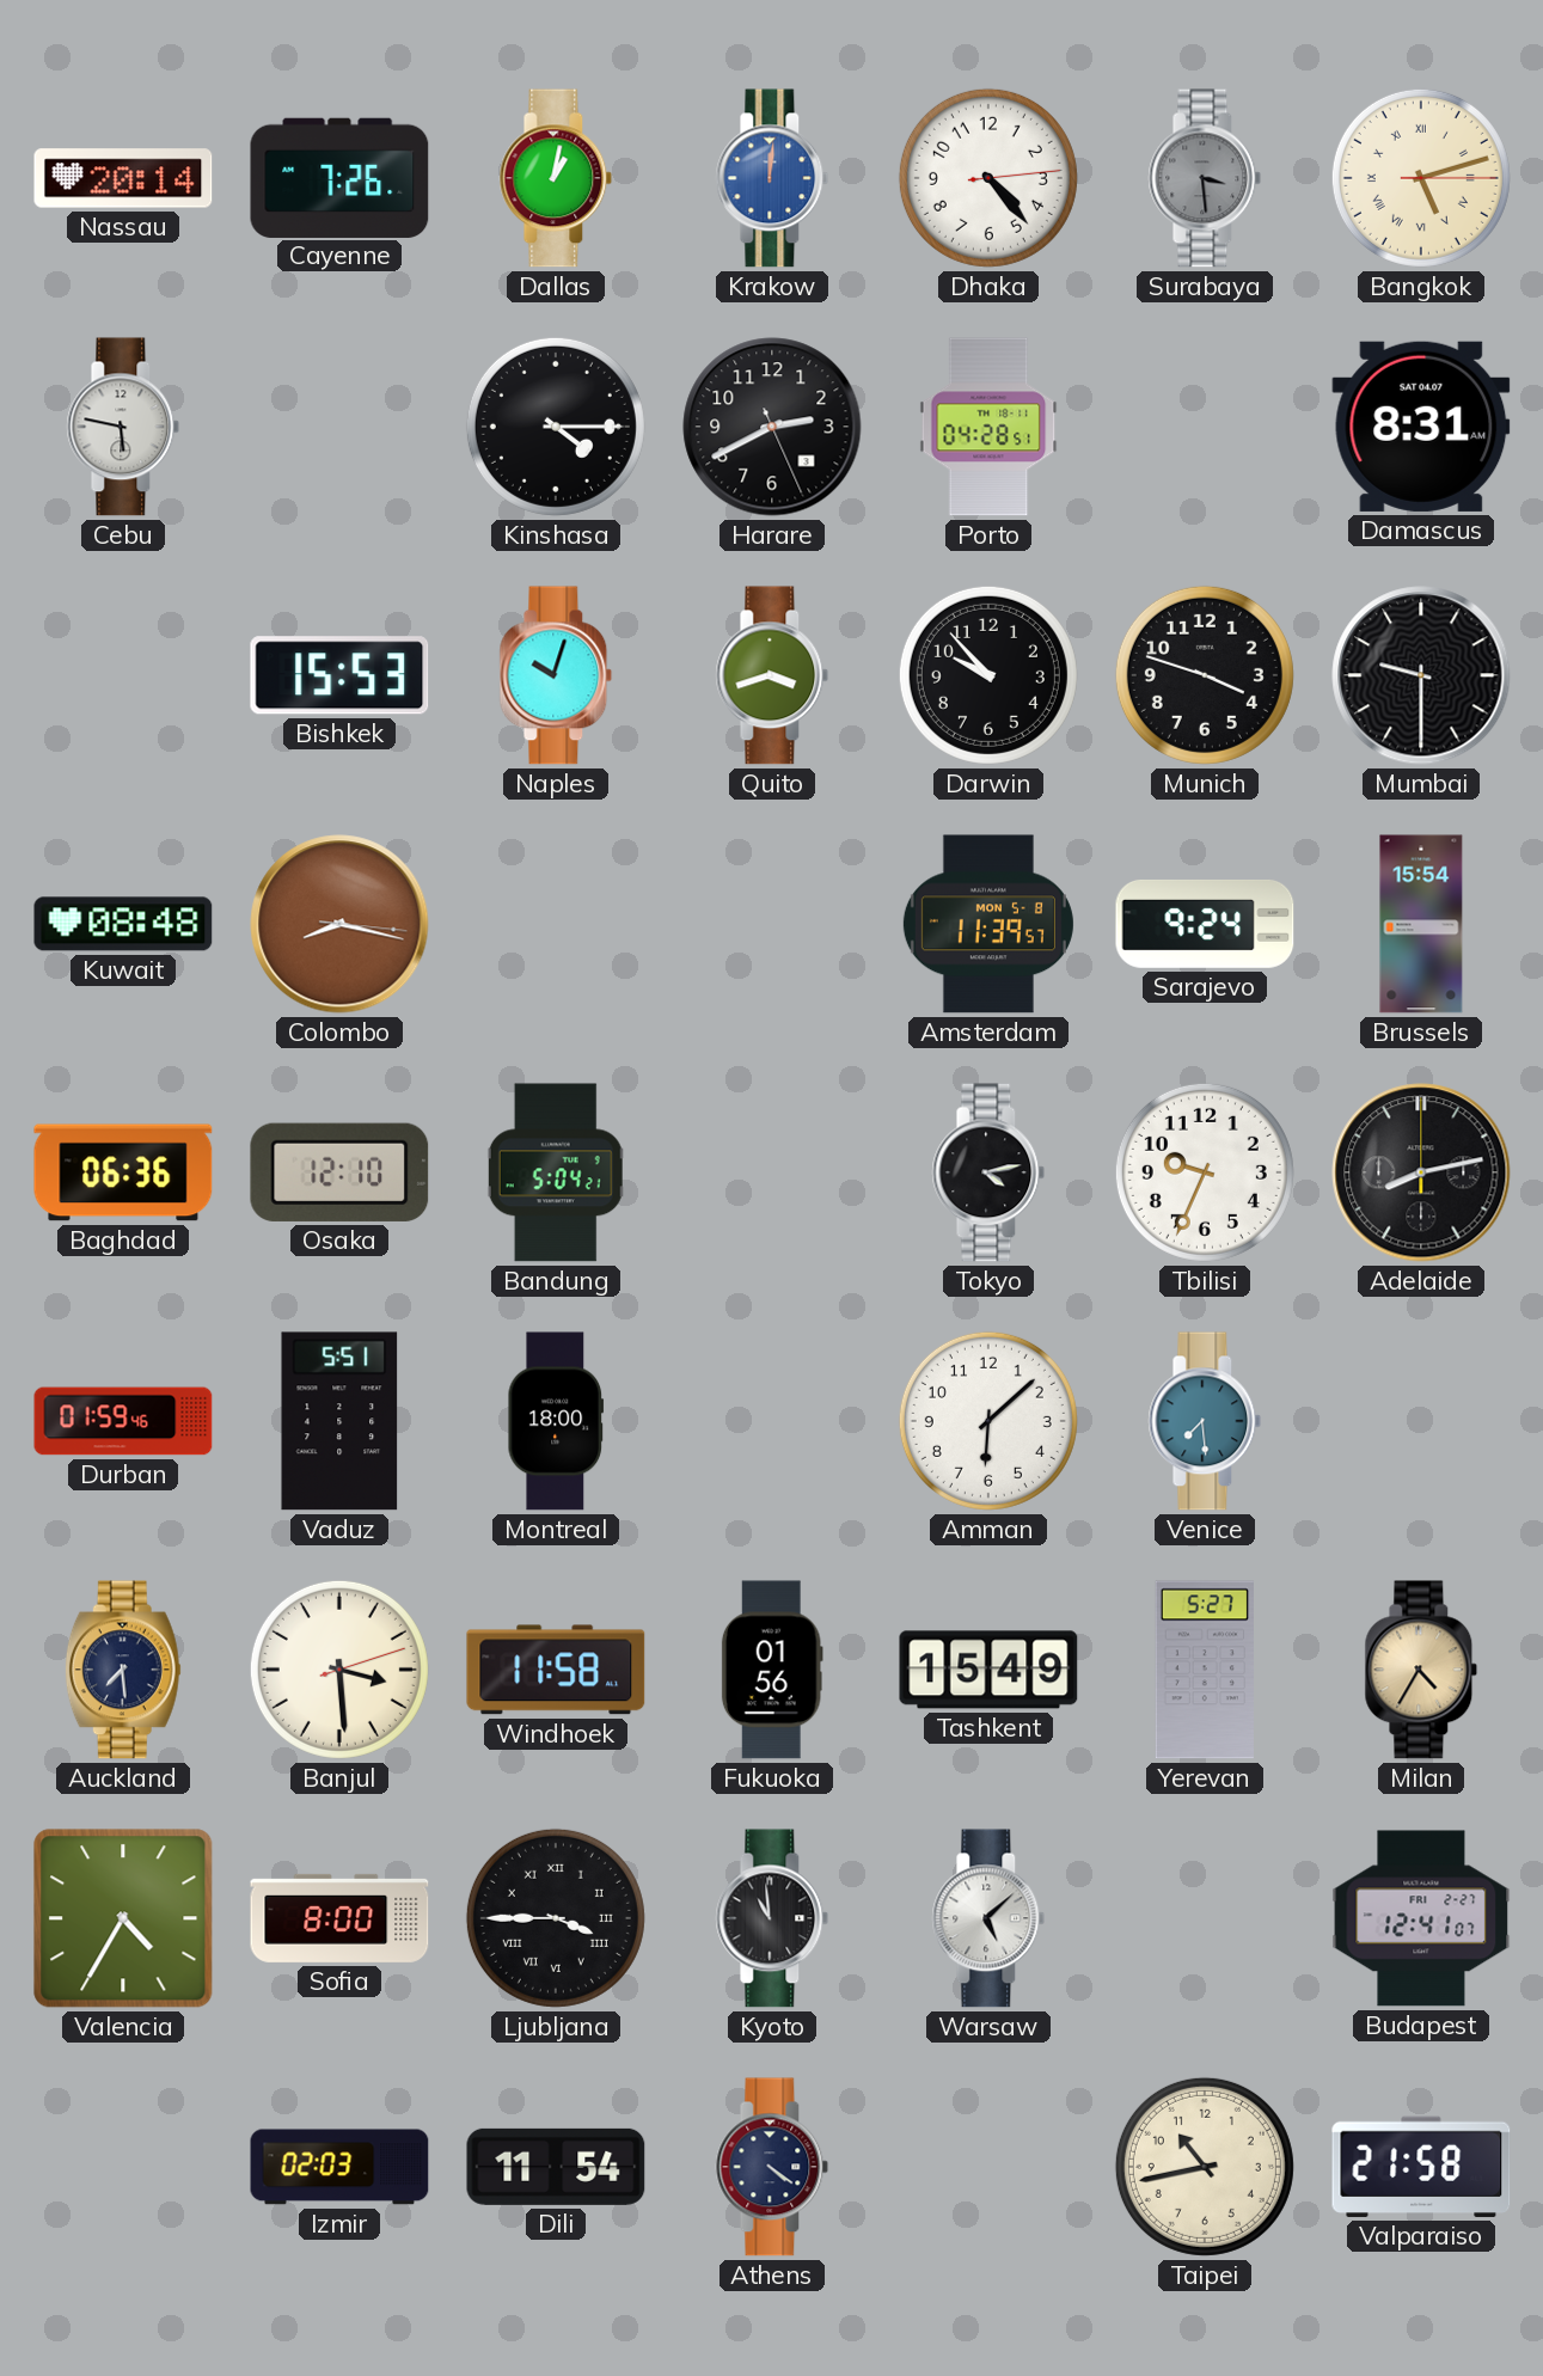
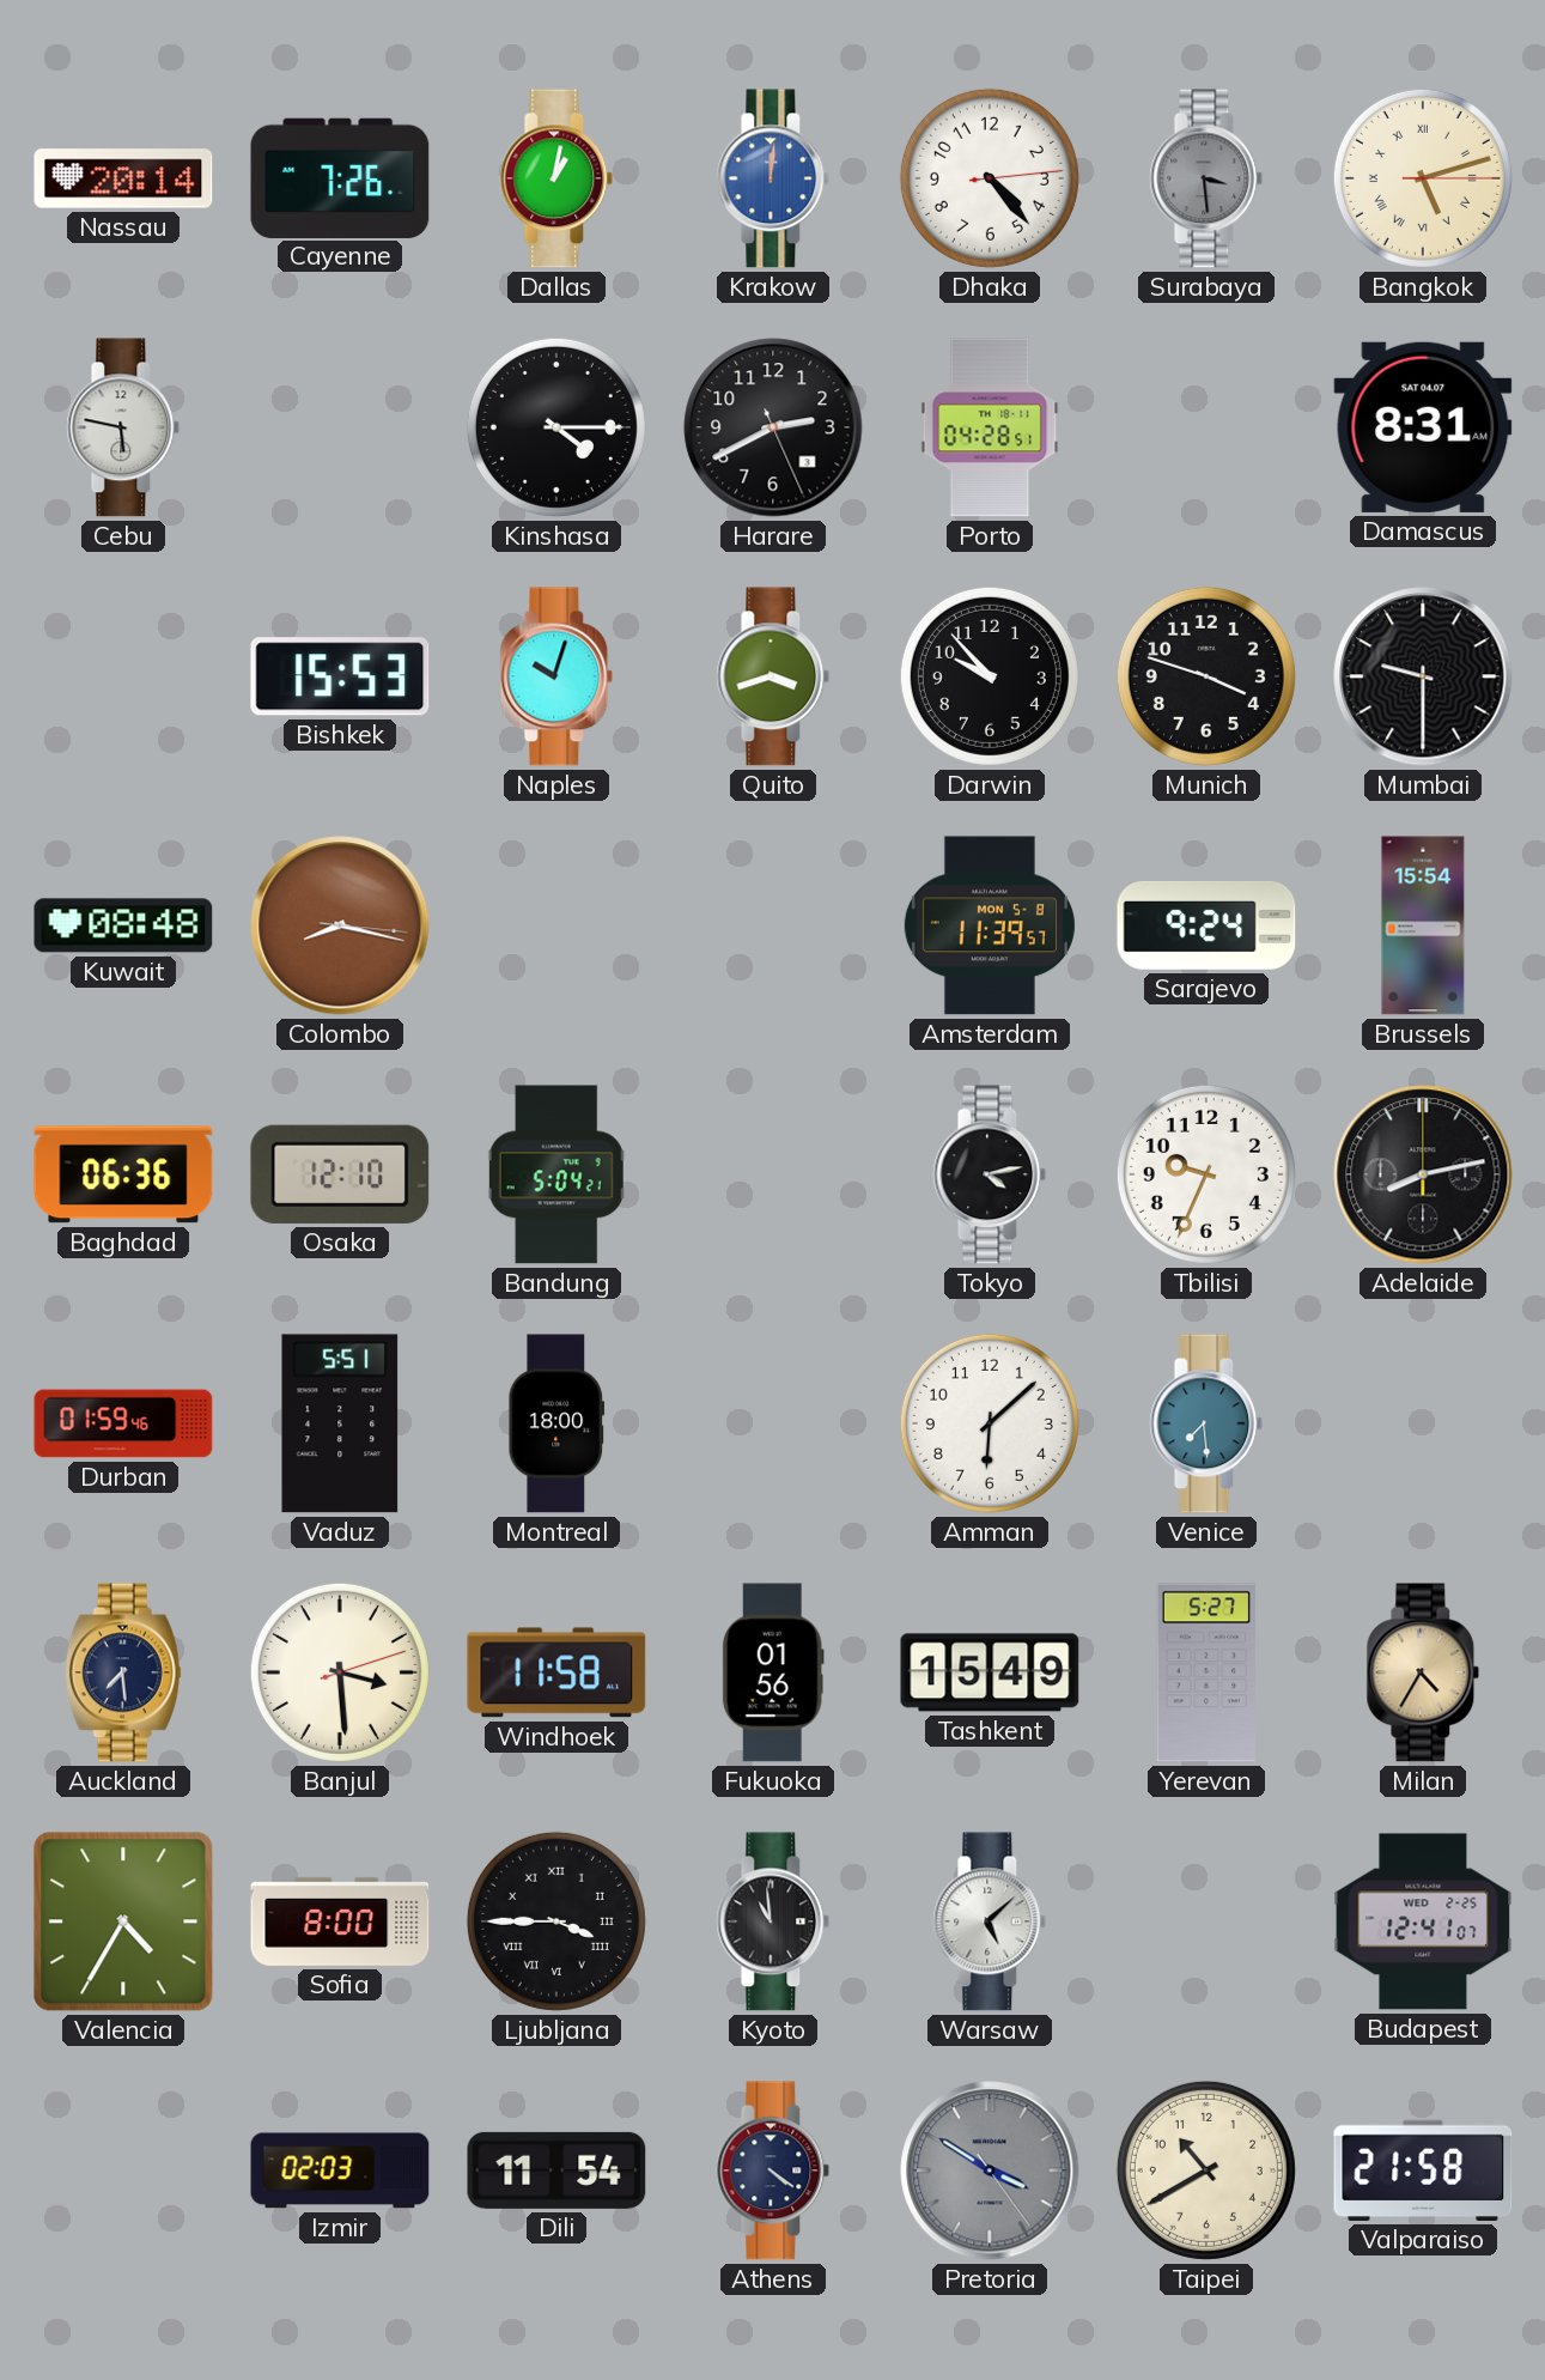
Budapest date: FRI 2-27 -> WED 2-25
Pretoria: none -> 3:50
Taipei: 10:43 -> 10:40
